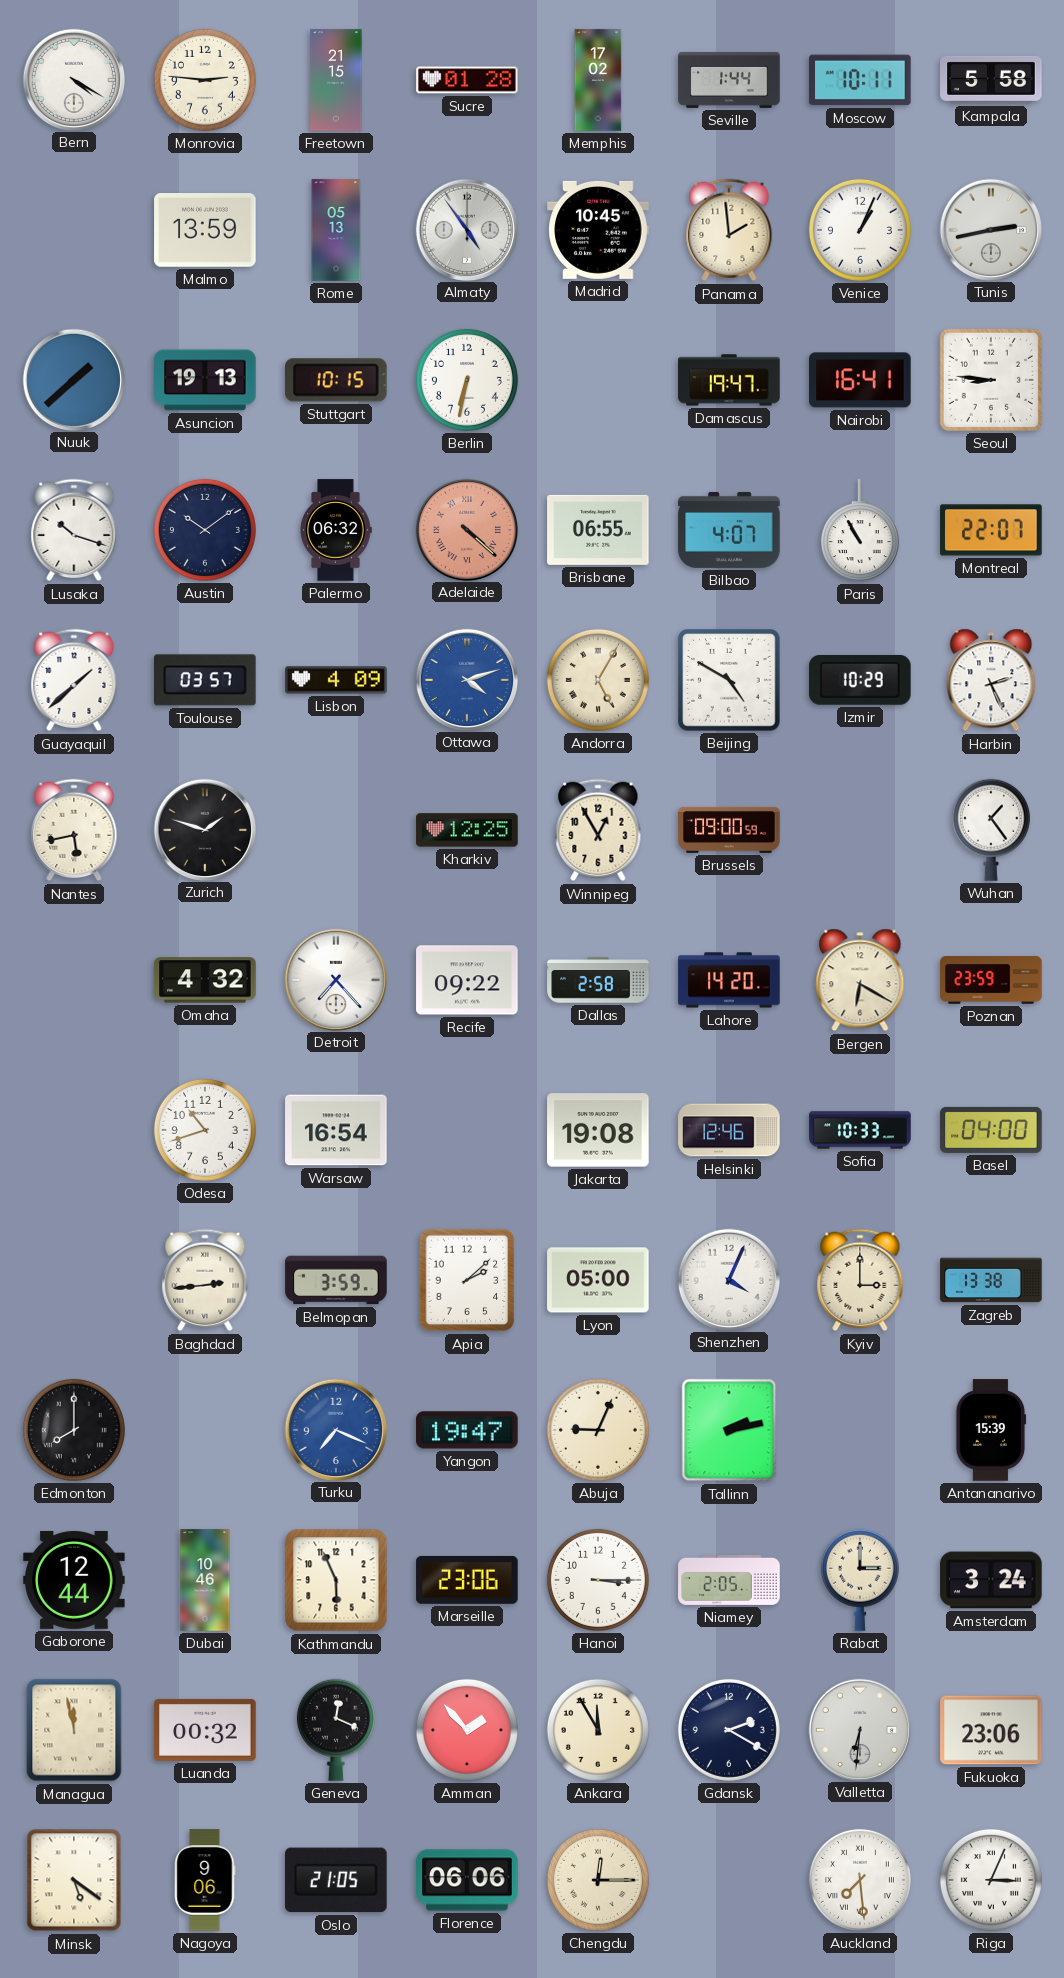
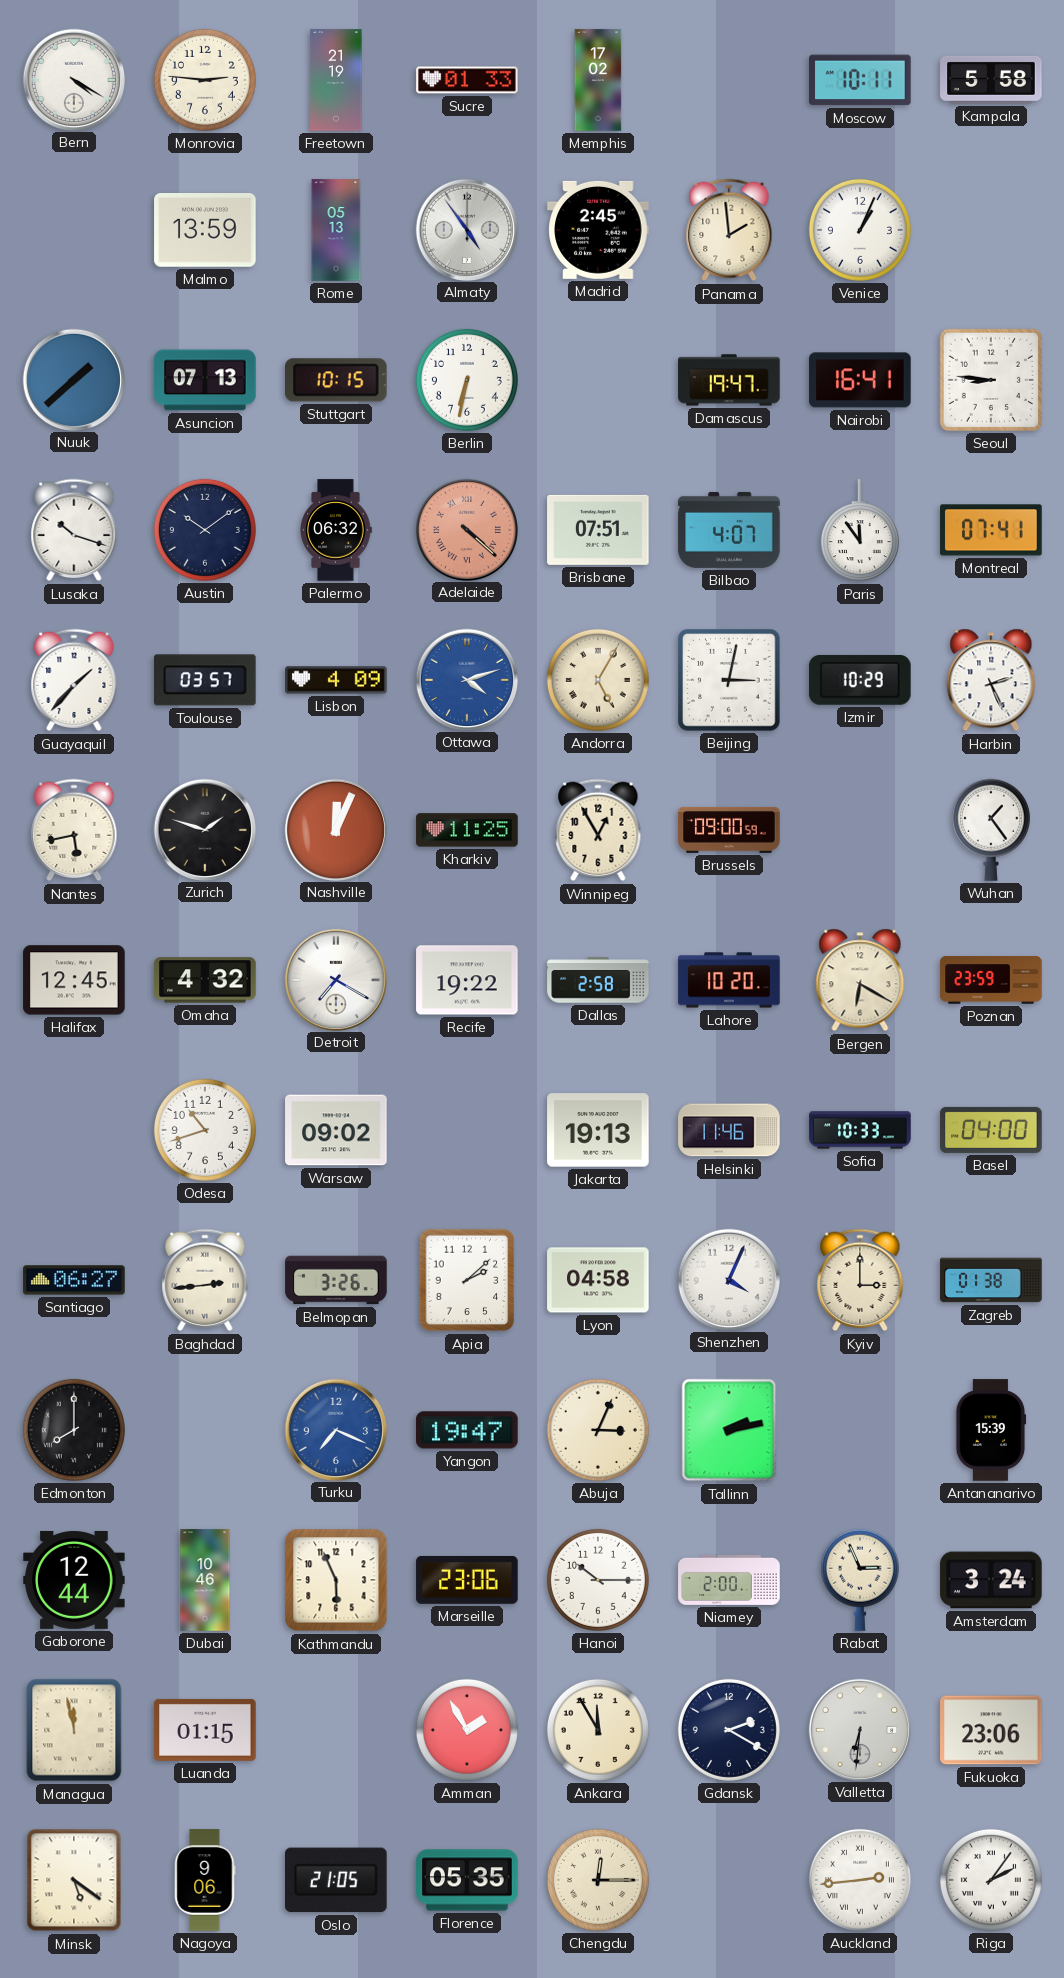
Freetown: 21:15 -> 21:19
Sucre: 01:28 -> 01:33
Seville: 1:44 -> none
Madrid: 10:45 -> 2:45
Tunis: 2:43 -> none
Asuncion: 19:13 -> 07:13
Brisbane: 06:55 -> 07:51
Paris: 10:55 -> 11:54
Montreal: 22:07 -> 07:41
Guayaquil: 1:38 -> 1:37
Beijing: 4:50 -> 3:02
Nashville: none -> 12:04
Kharkiv: 12:25 -> 11:25
Halifax: none -> 12:45
Detroit: 7:23 -> 7:20
Recife: 09:22 -> 19:22
Lahore: 14:20 -> 10:20
Warsaw: 16:54 -> 09:02
Jakarta: 19:08 -> 19:13
Helsinki: 12:46 -> 11:46
Santiago: none -> 06:27
Belmopan: 3:59 -> 3:26
Lyon: 05:00 -> 04:58
Zagreb: 13:38 -> 01:38
Abuja: 9:04 -> 3:04
Hanoi: 3:15 -> 10:15
Niamey: 2:05 -> 2:00
Rabat: 3:00 -> 2:56
Luanda: 00:32 -> 01:15
Geneva: 12:19 -> none
Amman: 1:53 -> 1:55
Florence: 06:06 -> 05:35
Auckland: 7:29 -> 2:44
Riga: 3:04 -> 2:06
